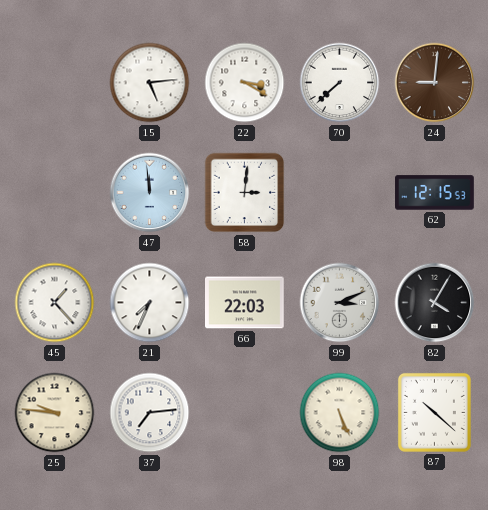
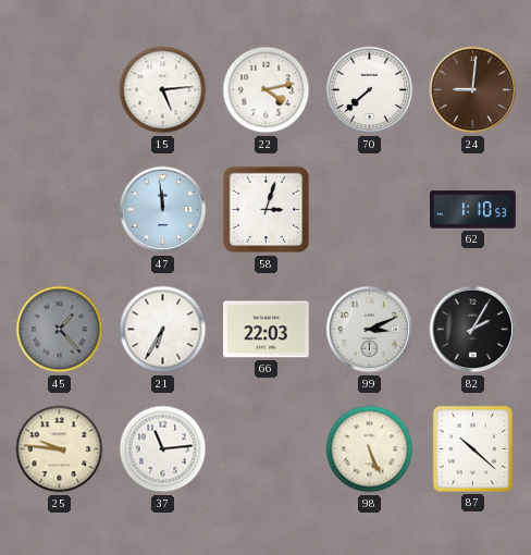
22: 3:20 -> 4:13
58: 3:01 -> 3:03
62: 12:15 -> 1:10
45 dial: white -> grey
21: 7:34 -> 6:35
82: 4:05 -> 2:05
37: 7:14 -> 11:14
